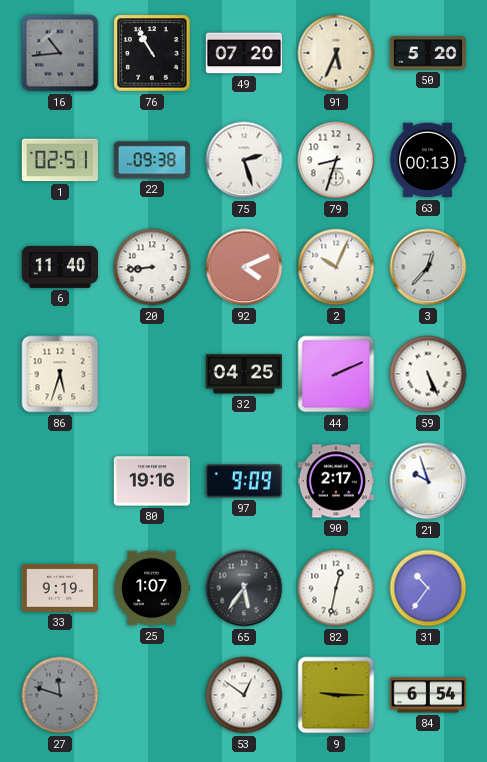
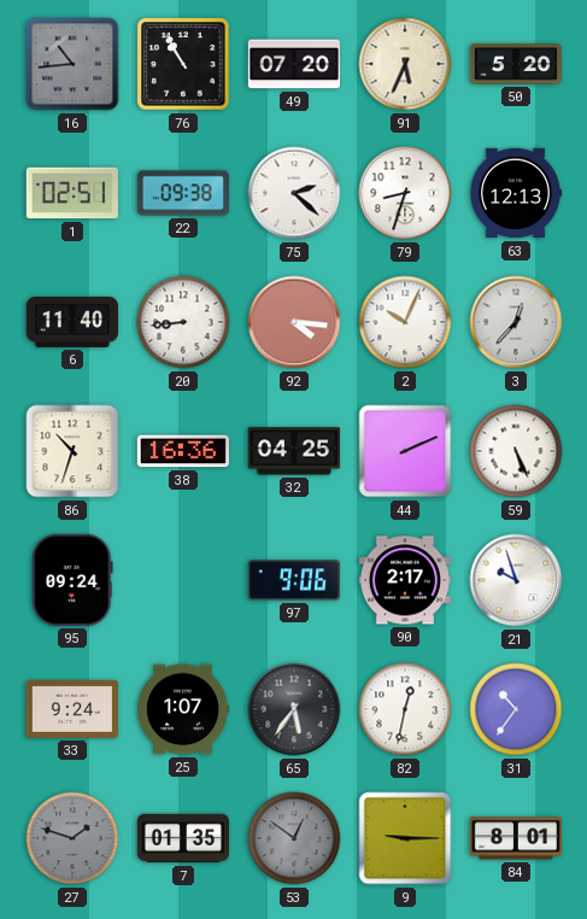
75: 2:27 -> 2:22
63: 00:13 -> 12:13
92: 4:11 -> 4:16
86: 5:33 -> 10:33
38: none -> 16:36
95: none -> 09:24
80: 19:16 -> none
97: 9:09 -> 9:06
33: 9:19 -> 9:24
27: 11:48 -> 1:48
7: none -> 01:35
53 dial: white -> grey
84: 6:54 -> 8:01
